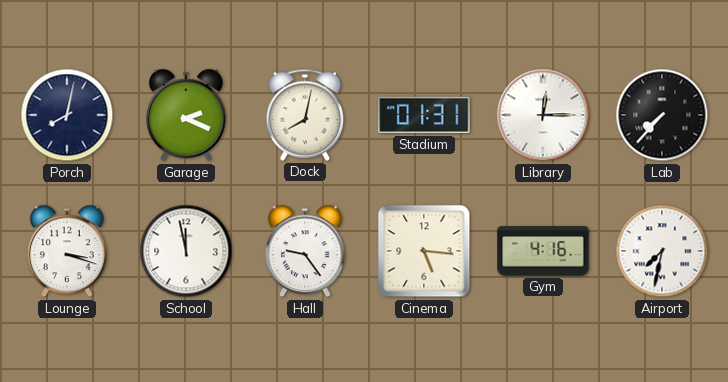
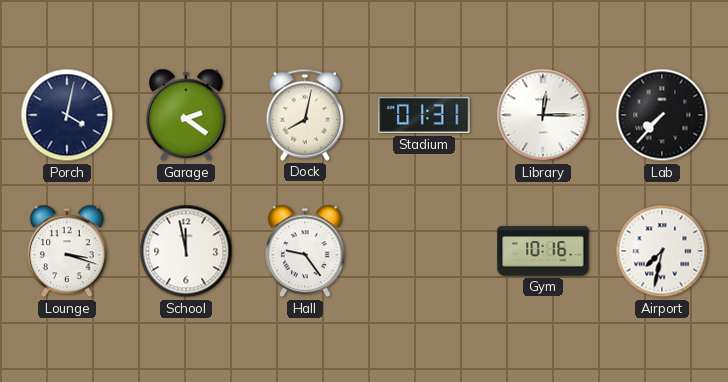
Porch: 8:02 -> 4:02
Garage: 2:19 -> 2:21
Cinema: 5:16 -> none
Gym: 4:16 -> 10:16
